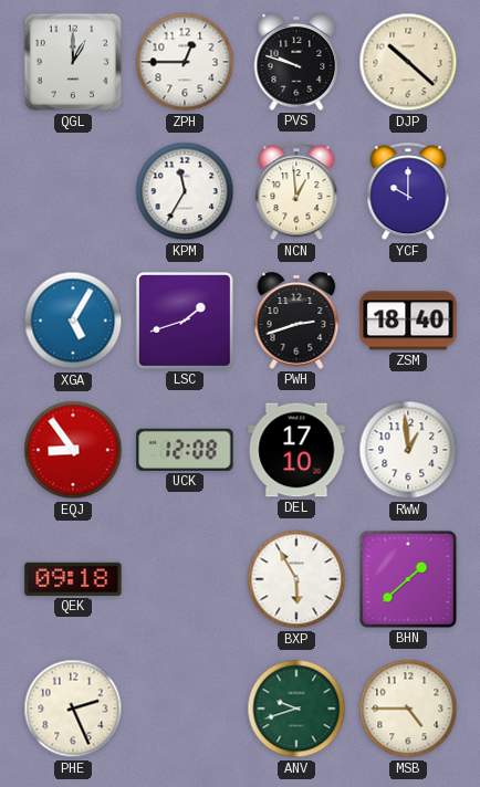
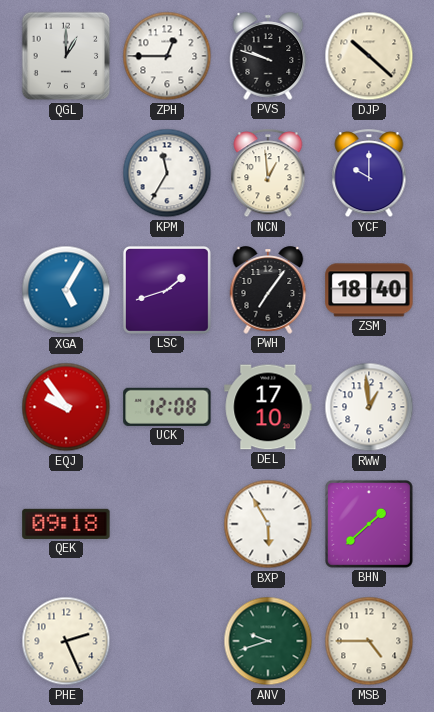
PWH: 2:42 -> 7:06
EQJ: 8:54 -> 9:54
